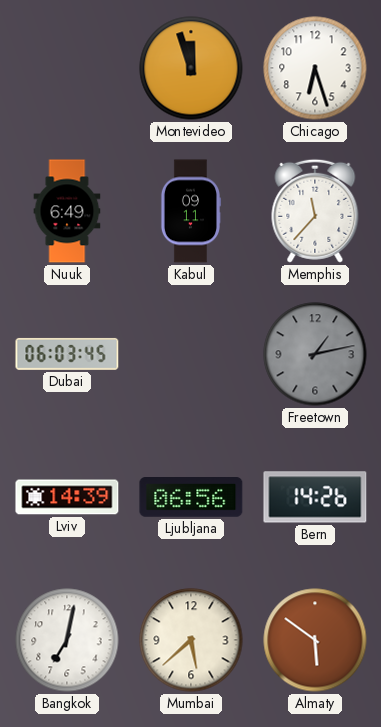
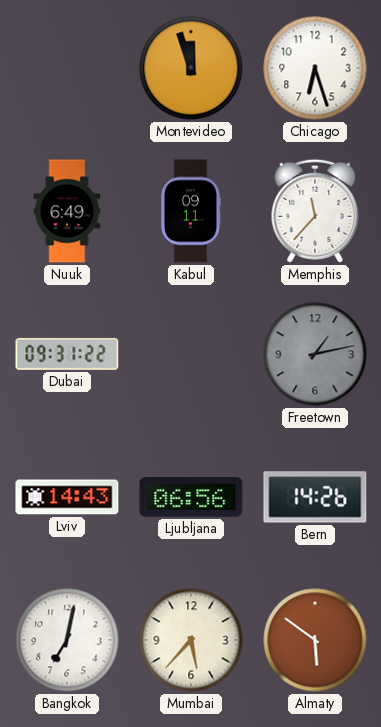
Dubai: 06:03 -> 09:31
Lviv: 14:39 -> 14:43
Mumbai: 5:38 -> 5:37
